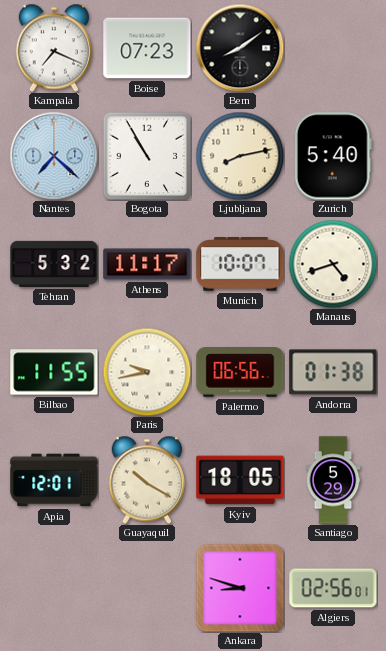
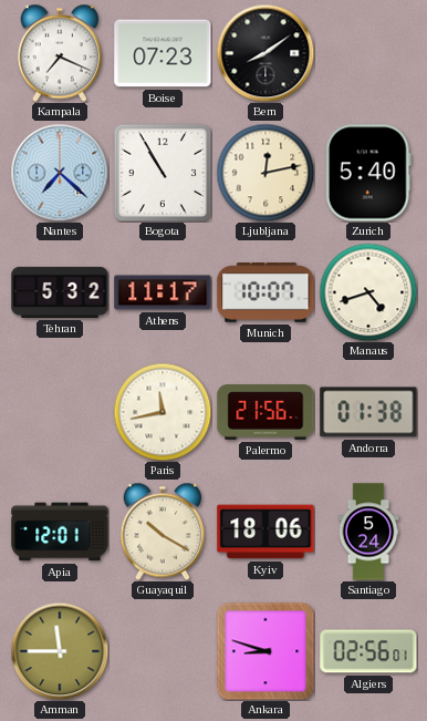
Ljubljana: 8:13 -> 12:13
Bilbao: 11:55 -> none
Paris: 9:43 -> 11:43
Palermo: 06:56 -> 21:56
Kyiv: 18:05 -> 18:06
Santiago: 5:29 -> 5:24
Amman: none -> 11:45
